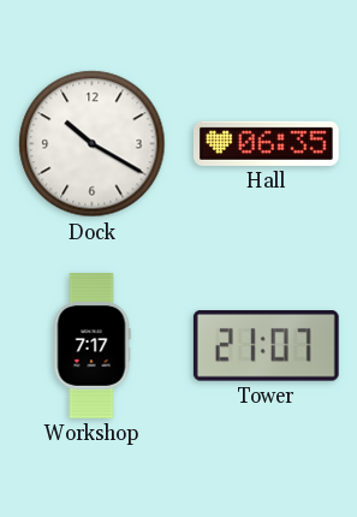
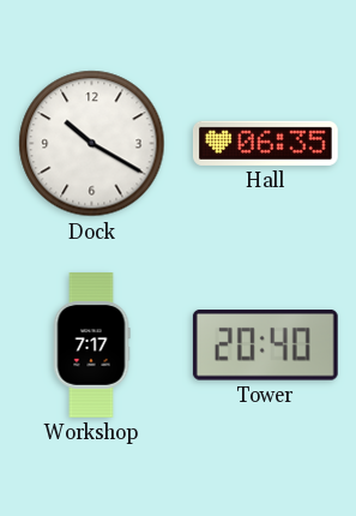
Tower: 21:07 -> 20:40
